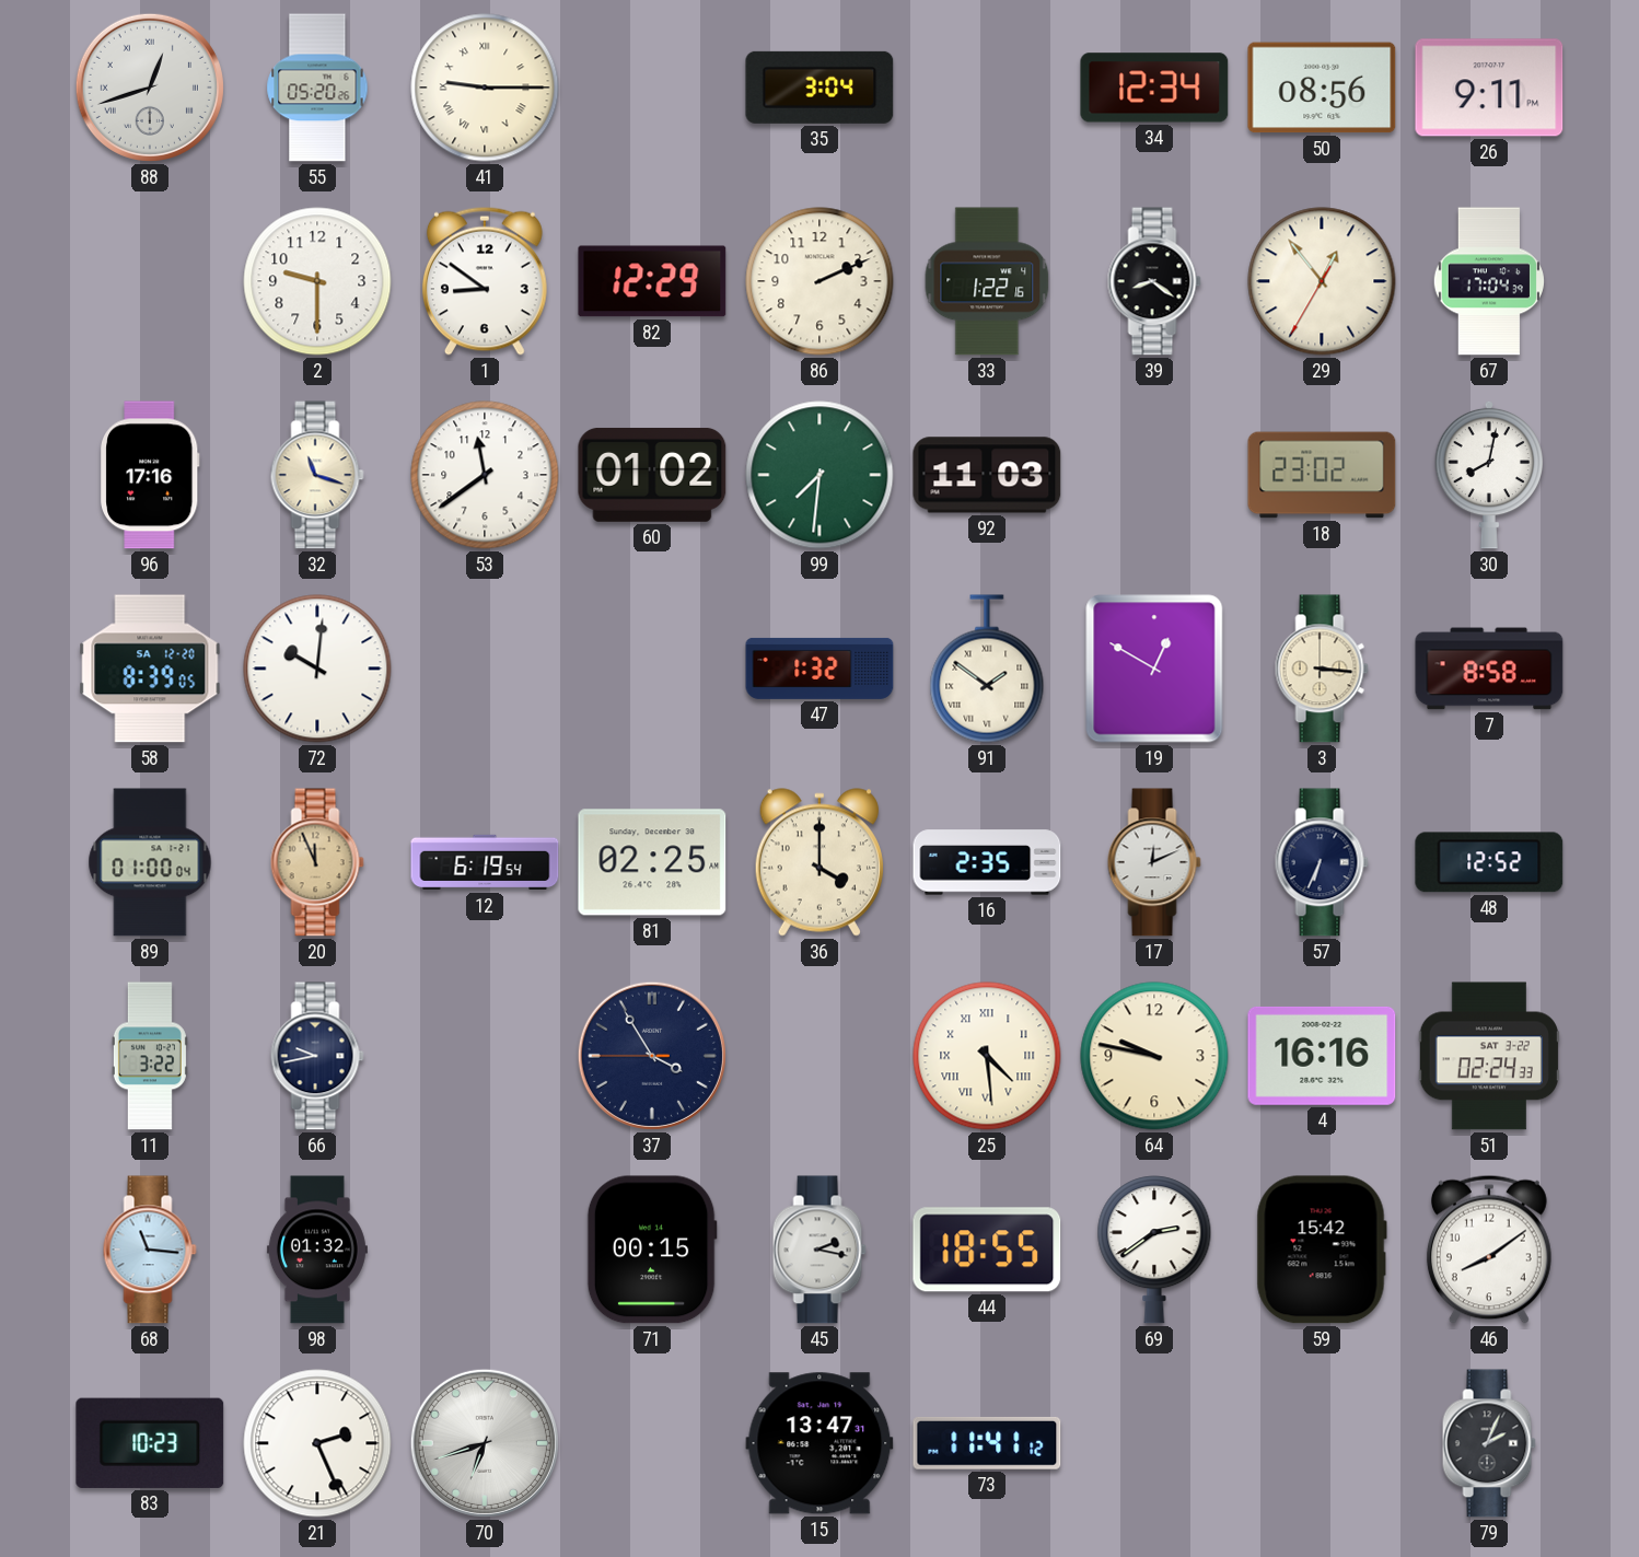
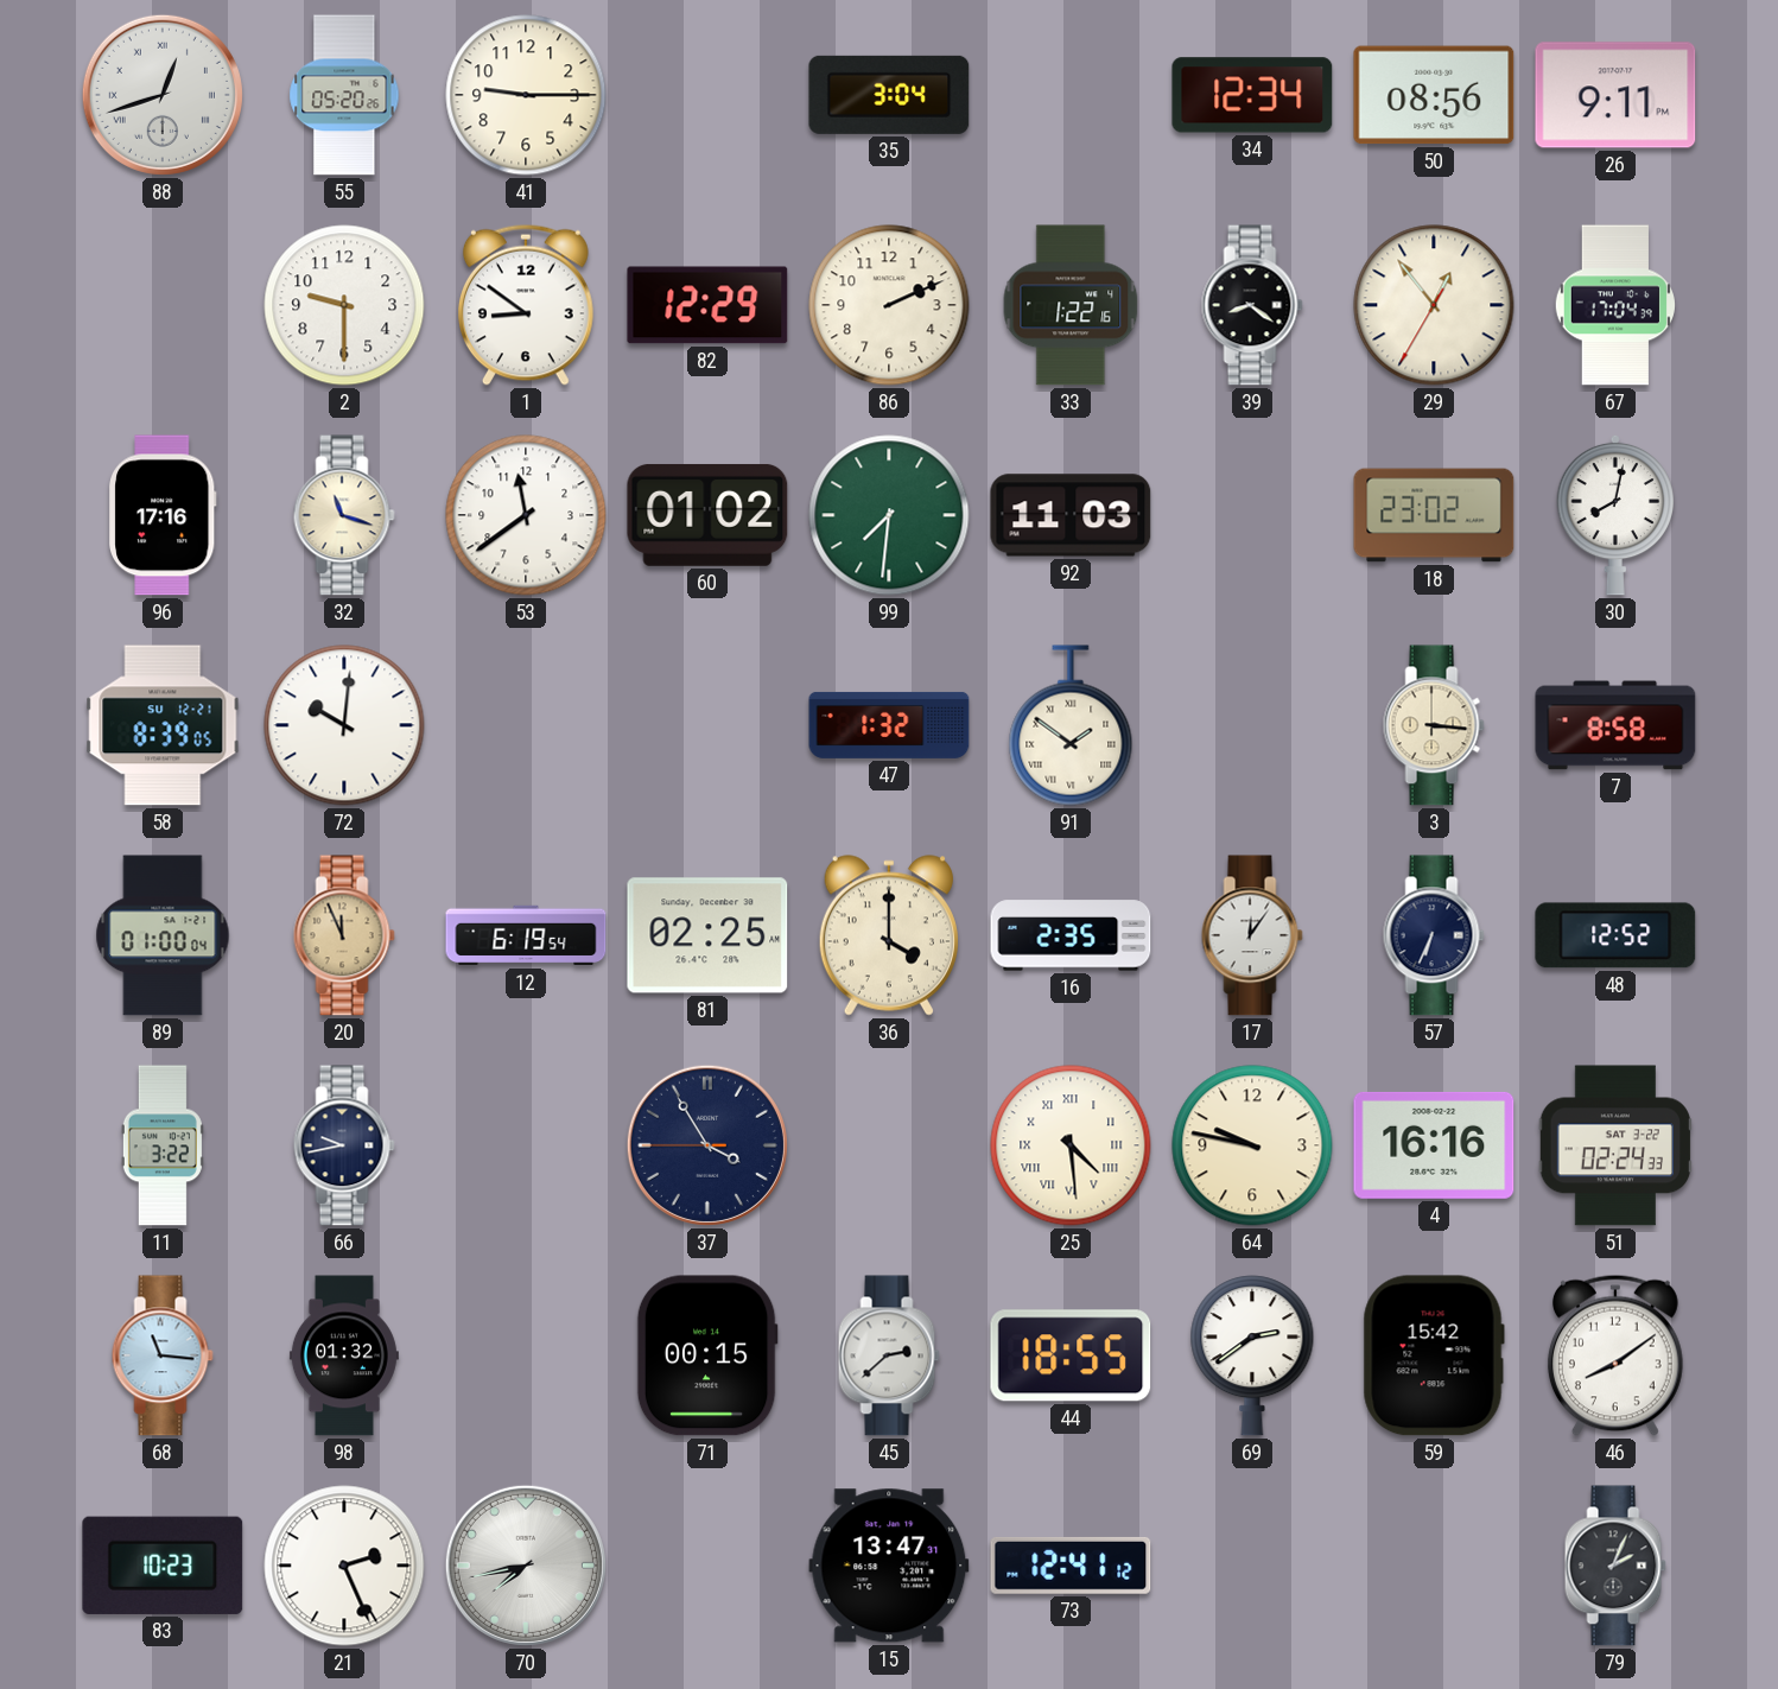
41 numerals: Roman -> Arabic
58 date: SA 12-20 -> SU 12-21
19: 12:50 -> none
17: 12:11 -> 12:06
45: 2:17 -> 2:38
70: 6:42 -> 7:43
73: 11:41 -> 12:41
